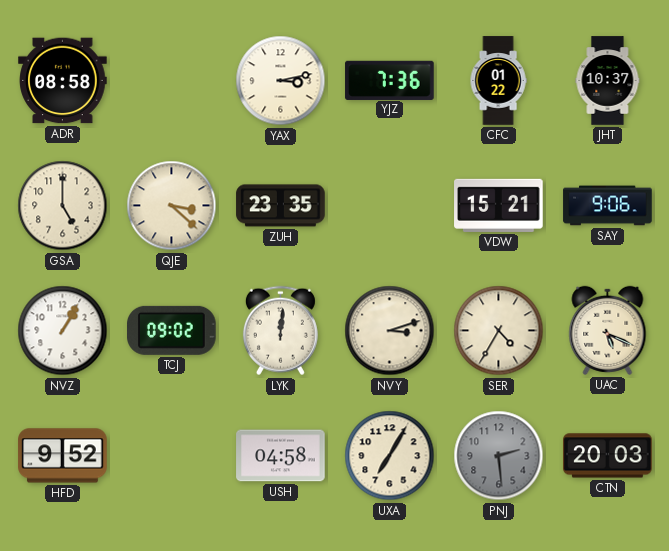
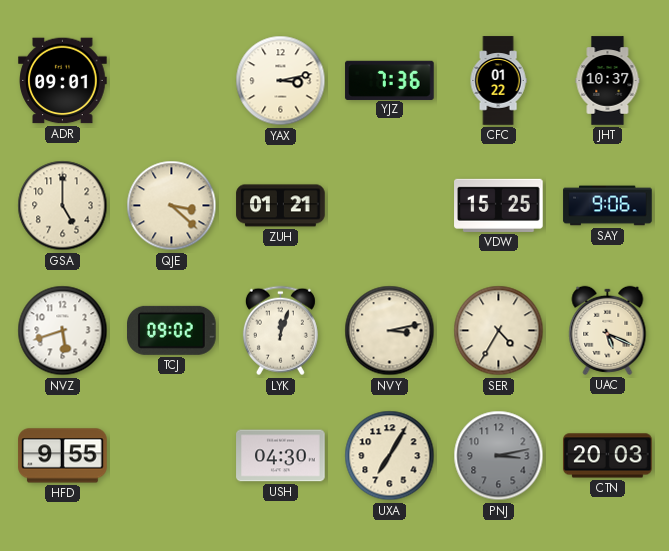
ADR: 08:58 -> 09:01
ZUH: 23:35 -> 01:21
VDW: 15:21 -> 15:25
NVZ: 1:05 -> 5:42
LYK: 12:01 -> 12:03
NVY: 3:12 -> 3:13
HFD: 9:52 -> 9:55
USH: 04:58 -> 04:30
PNJ: 2:29 -> 3:13
